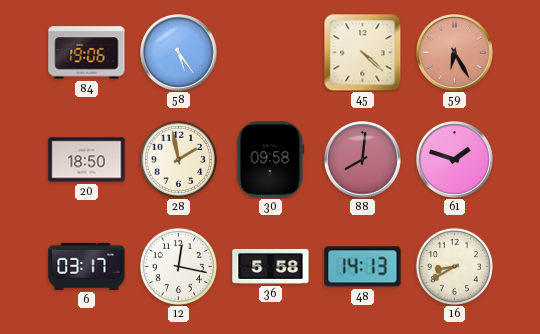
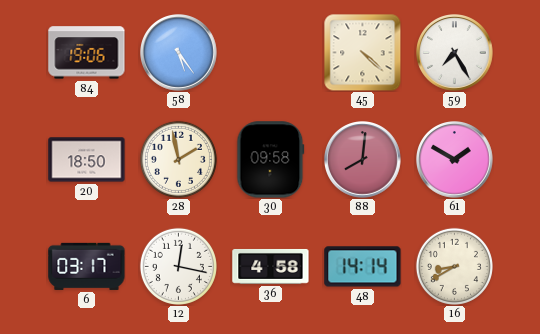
59: 6:25 -> 7:25
59 dial: salmon -> white
61: 1:48 -> 1:50
36: 5:58 -> 4:58
48: 14:13 -> 14:14
